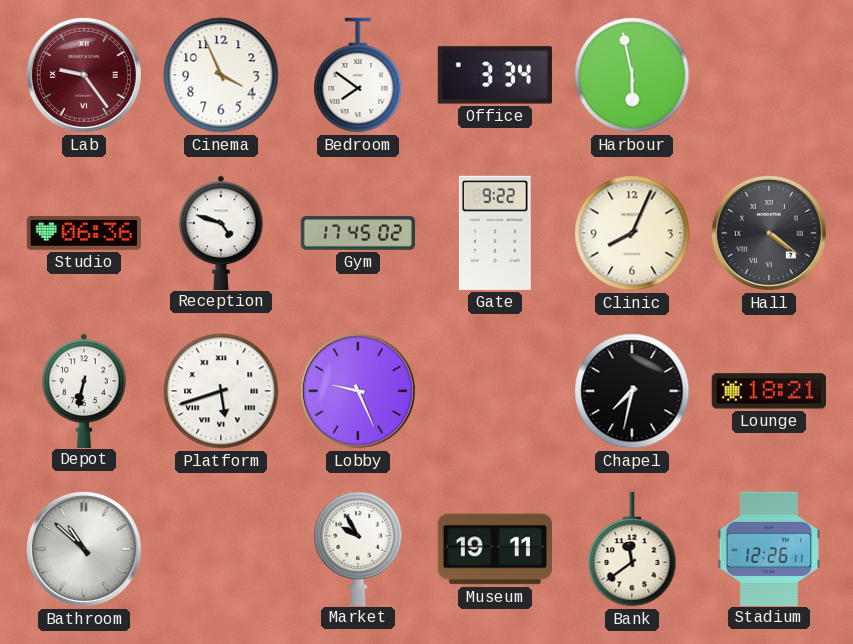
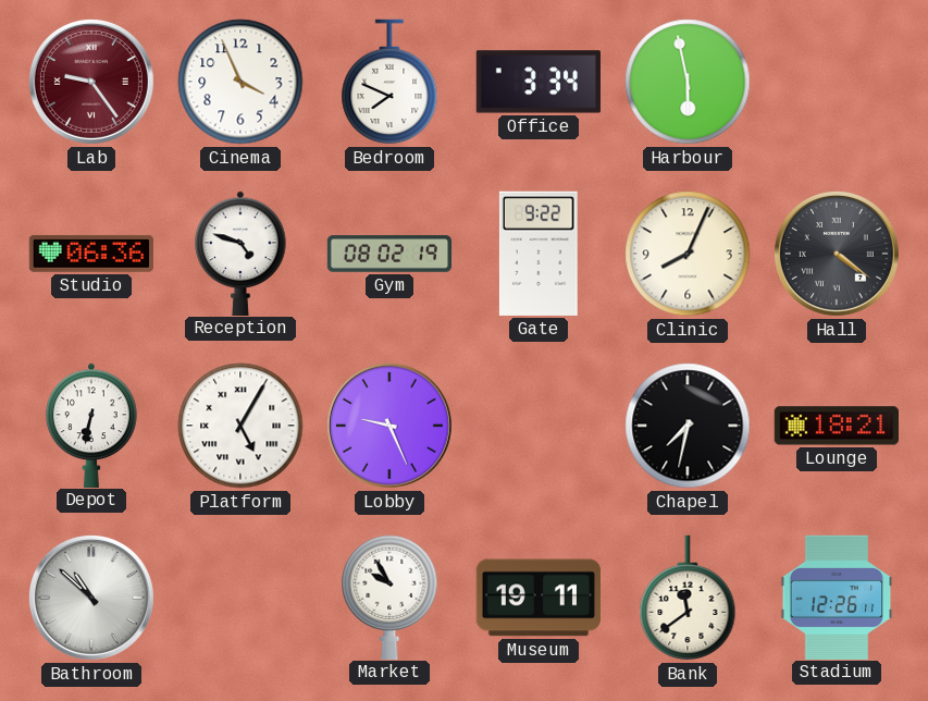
Bedroom: 7:51 -> 7:49
Gym: 17:45 -> 08:02
Platform: 5:42 -> 5:05
